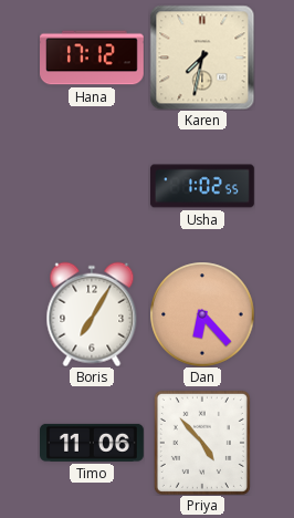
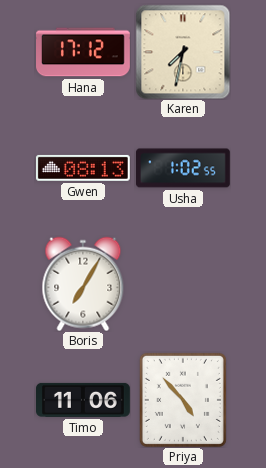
Gwen: none -> 08:13
Dan: 6:23 -> none
